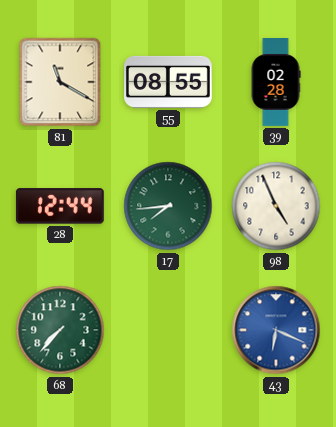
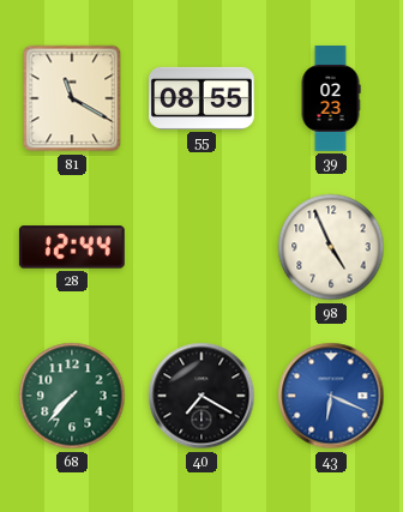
39: 02:28 -> 02:23
17: 7:44 -> none
40: none -> 7:20
